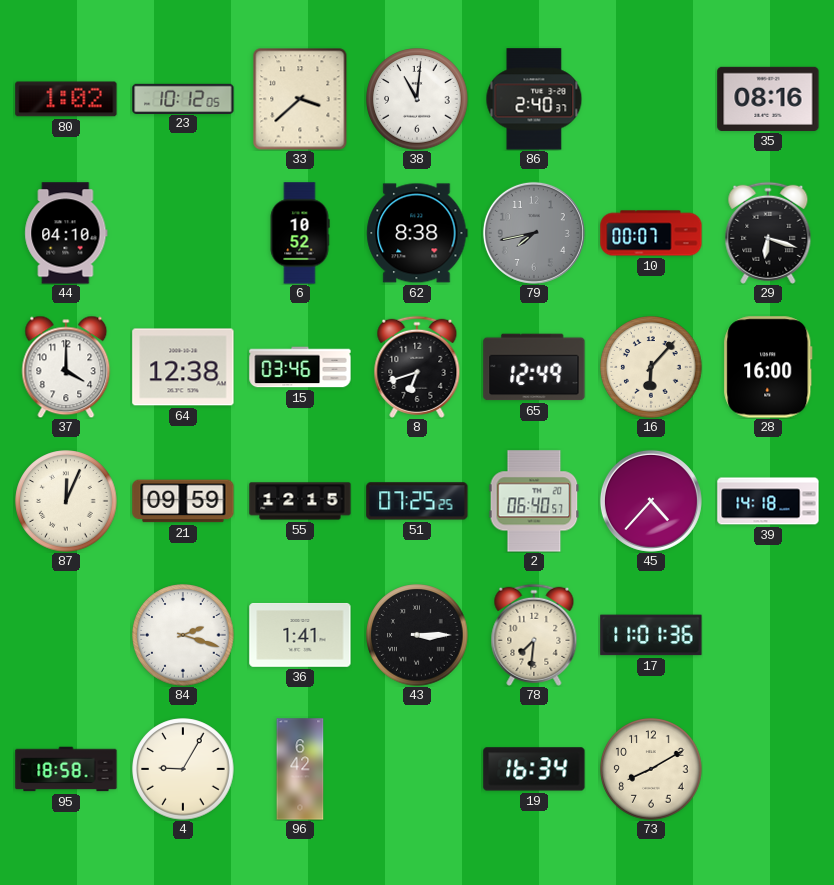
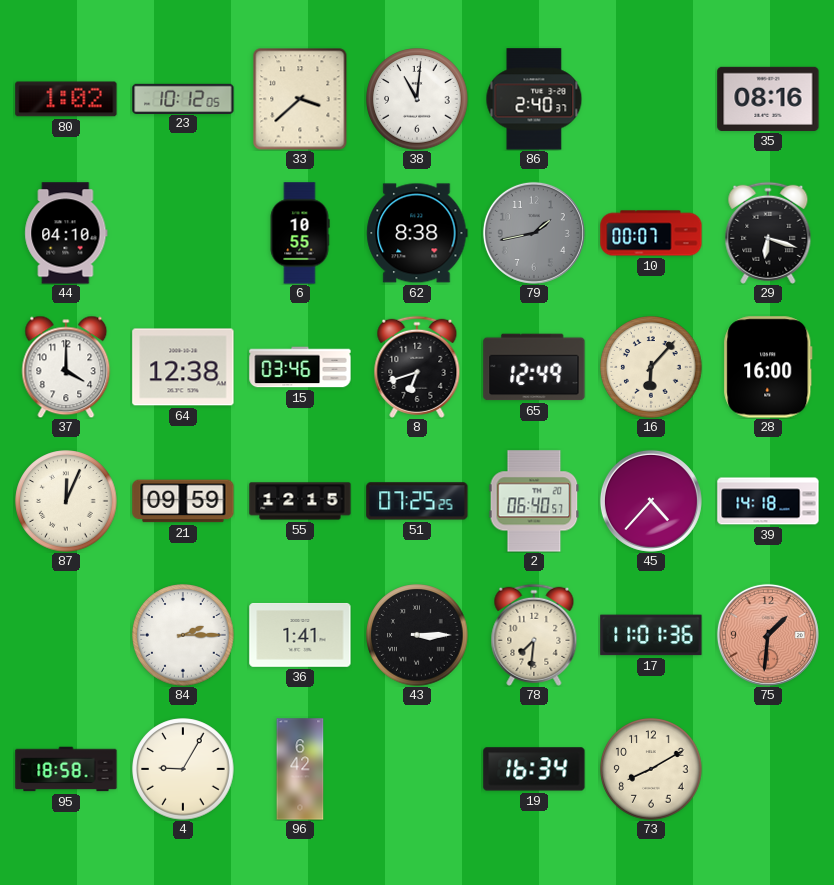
6: 10:52 -> 10:55
79: 7:43 -> 1:43
84: 2:18 -> 2:15
75: none -> 1:31
